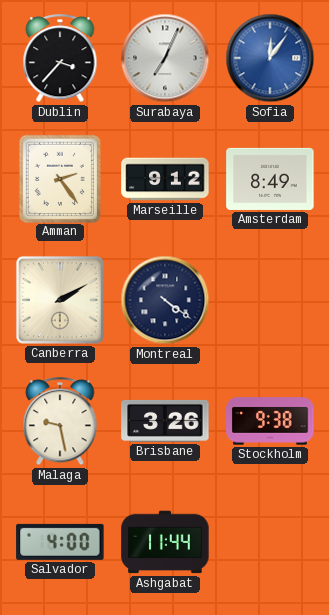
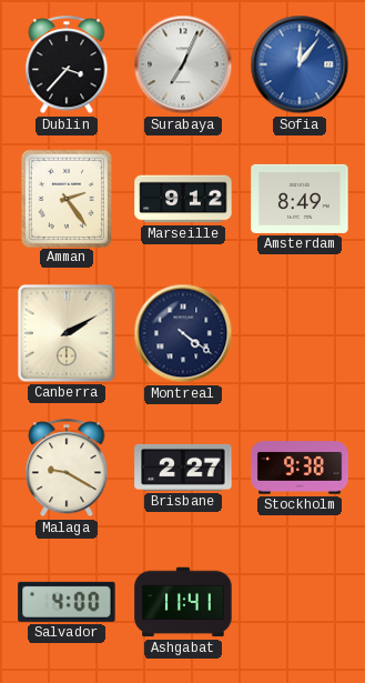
Malaga: 9:28 -> 9:20
Brisbane: 3:26 -> 2:27
Ashgabat: 11:44 -> 11:41
